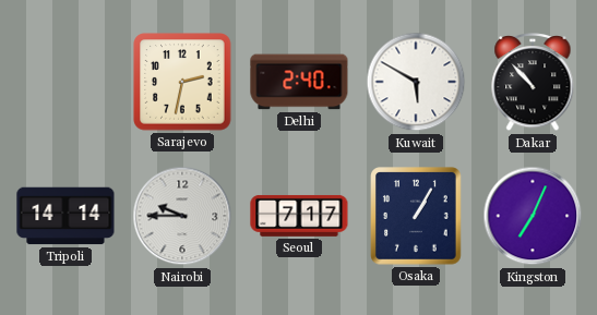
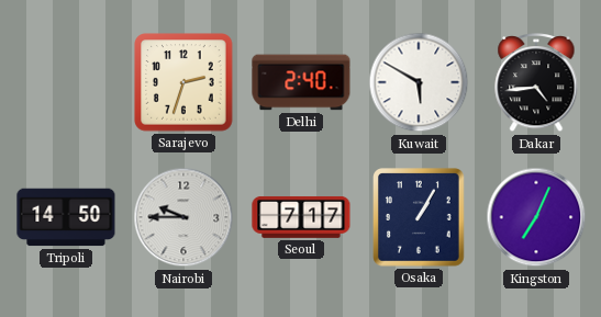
Sarajevo: 2:32 -> 2:33
Dakar: 10:53 -> 4:44
Tripoli: 14:14 -> 14:50
